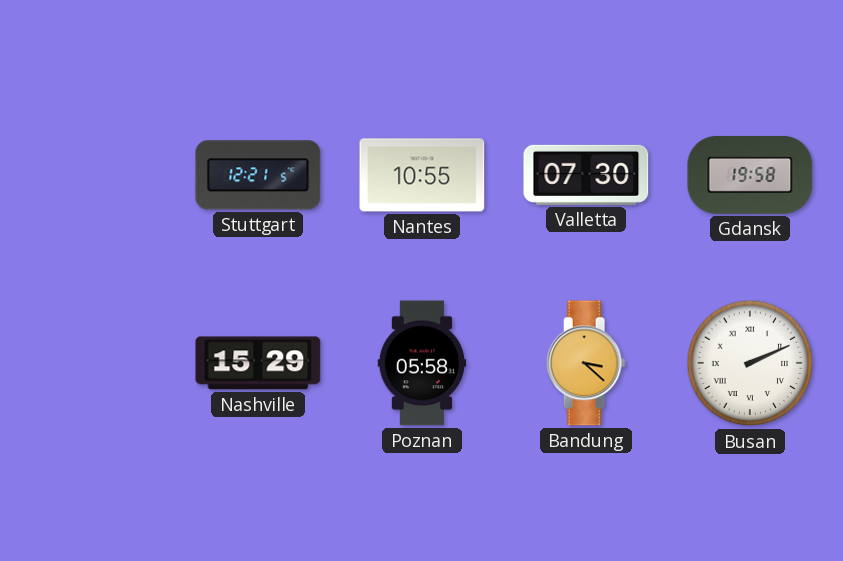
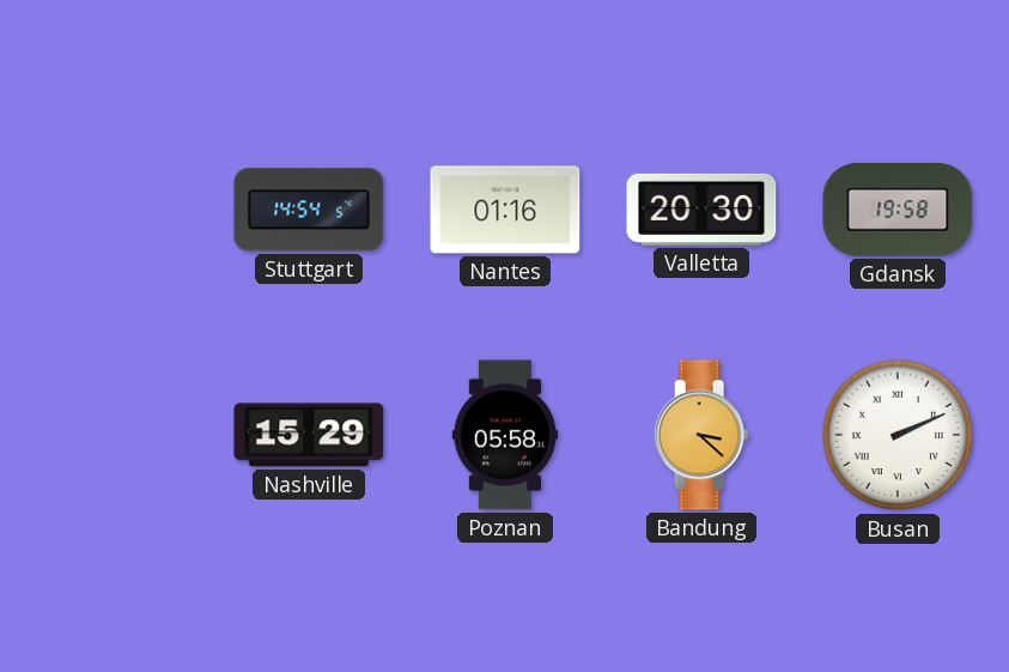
Stuttgart: 12:21 -> 14:54
Nantes: 10:55 -> 01:16
Valletta: 07:30 -> 20:30
